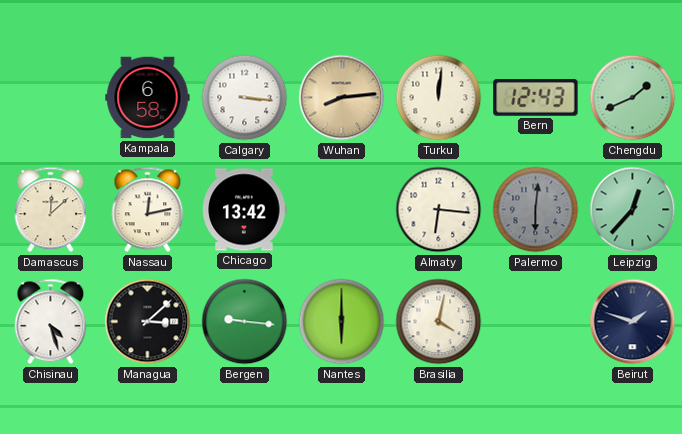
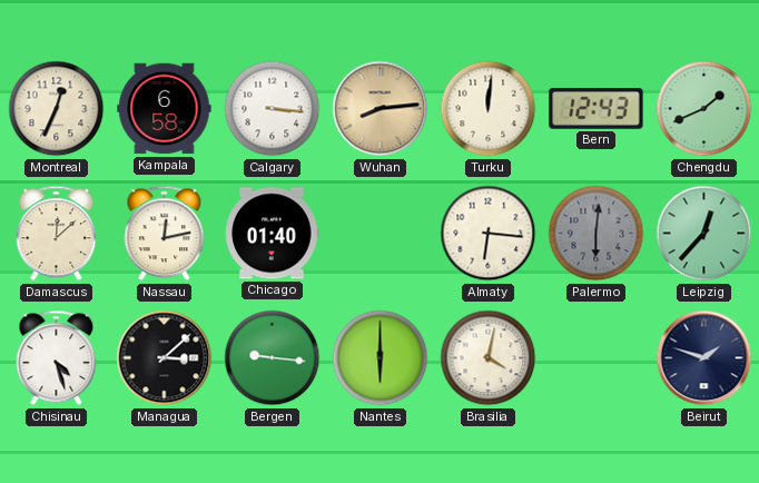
Montreal: none -> 12:34
Chicago: 13:42 -> 01:40
